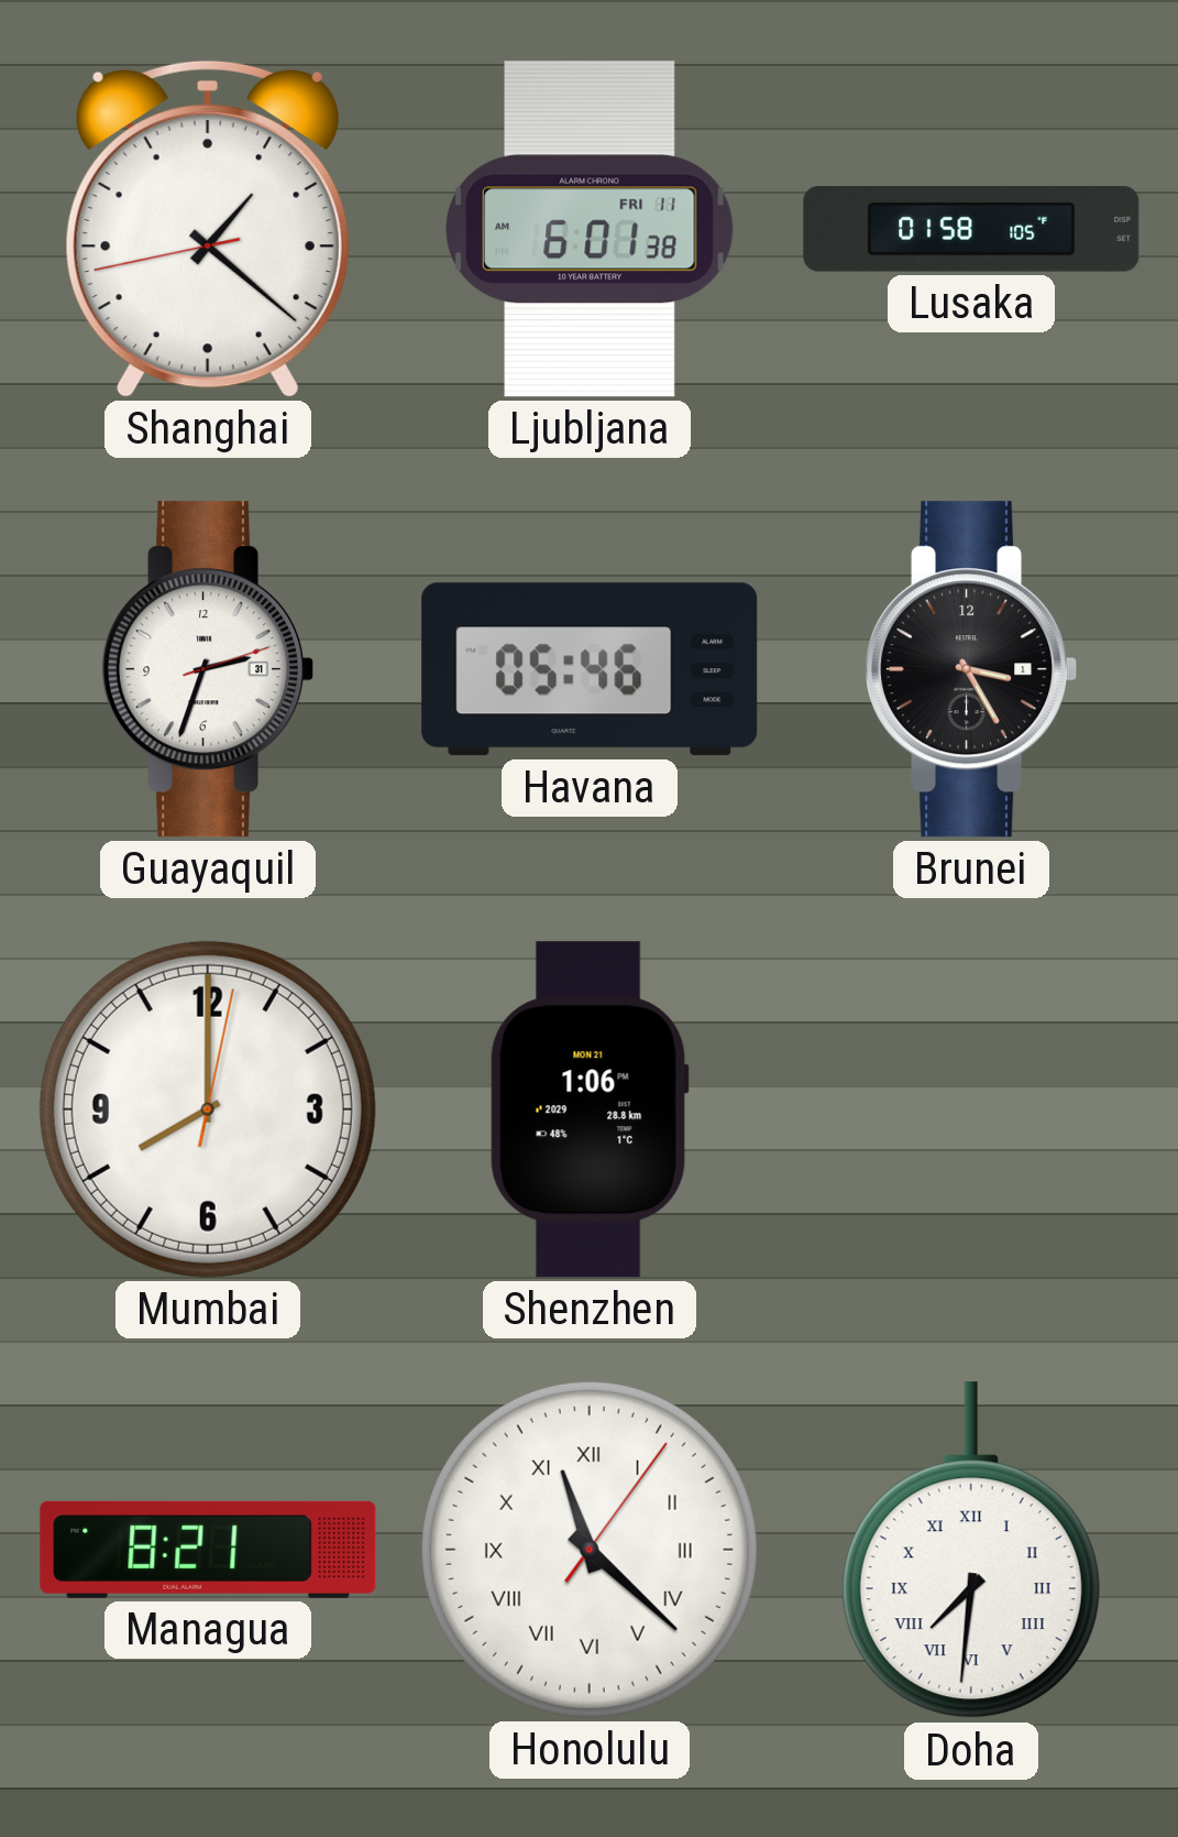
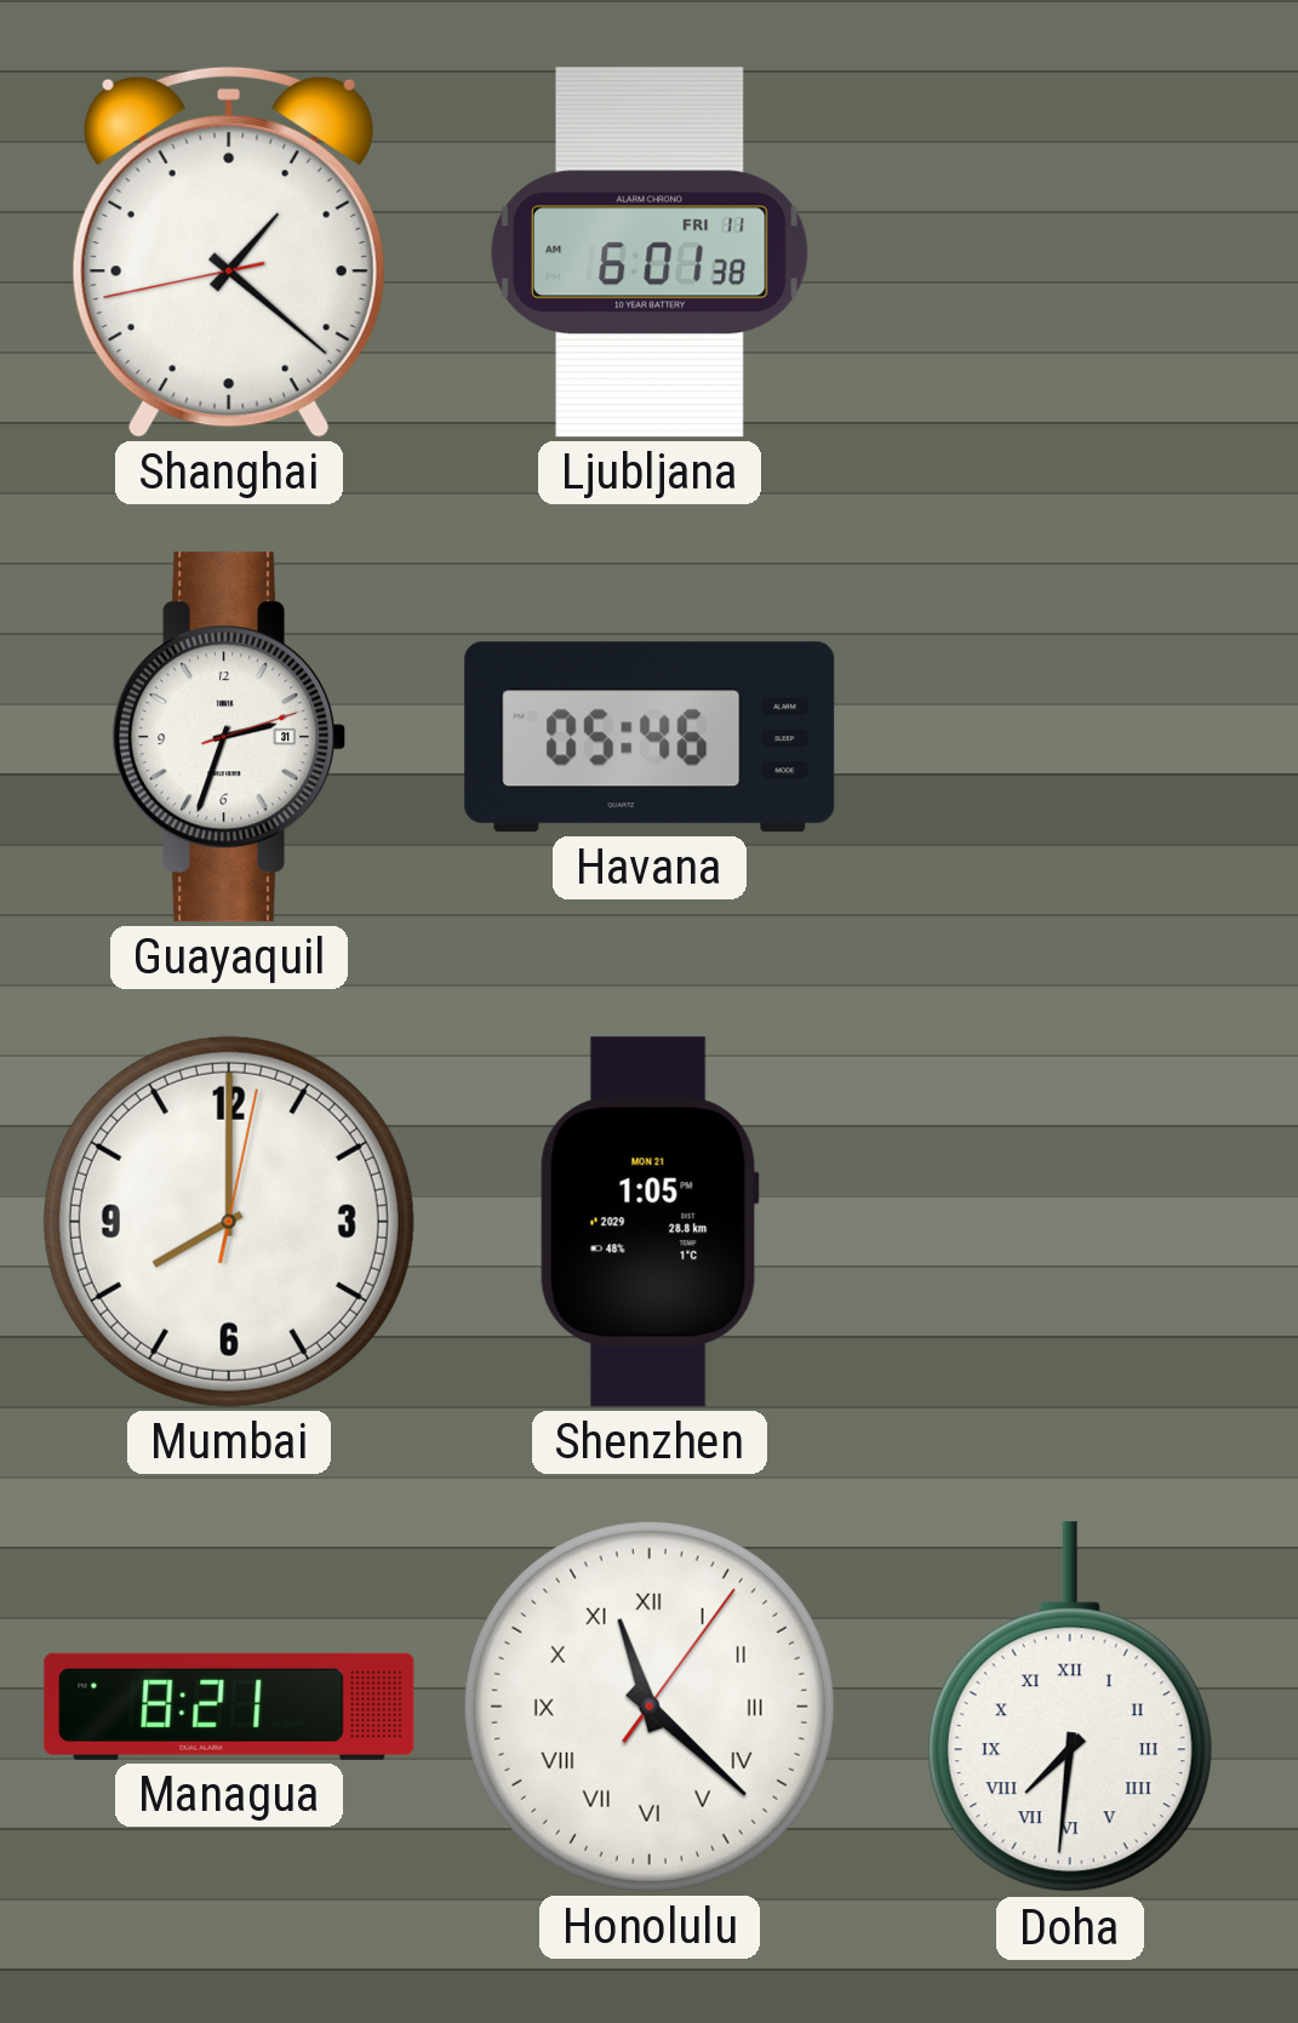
Lusaka: 01:58 -> none
Brunei: 3:25 -> none
Shenzhen: 1:06 -> 1:05
